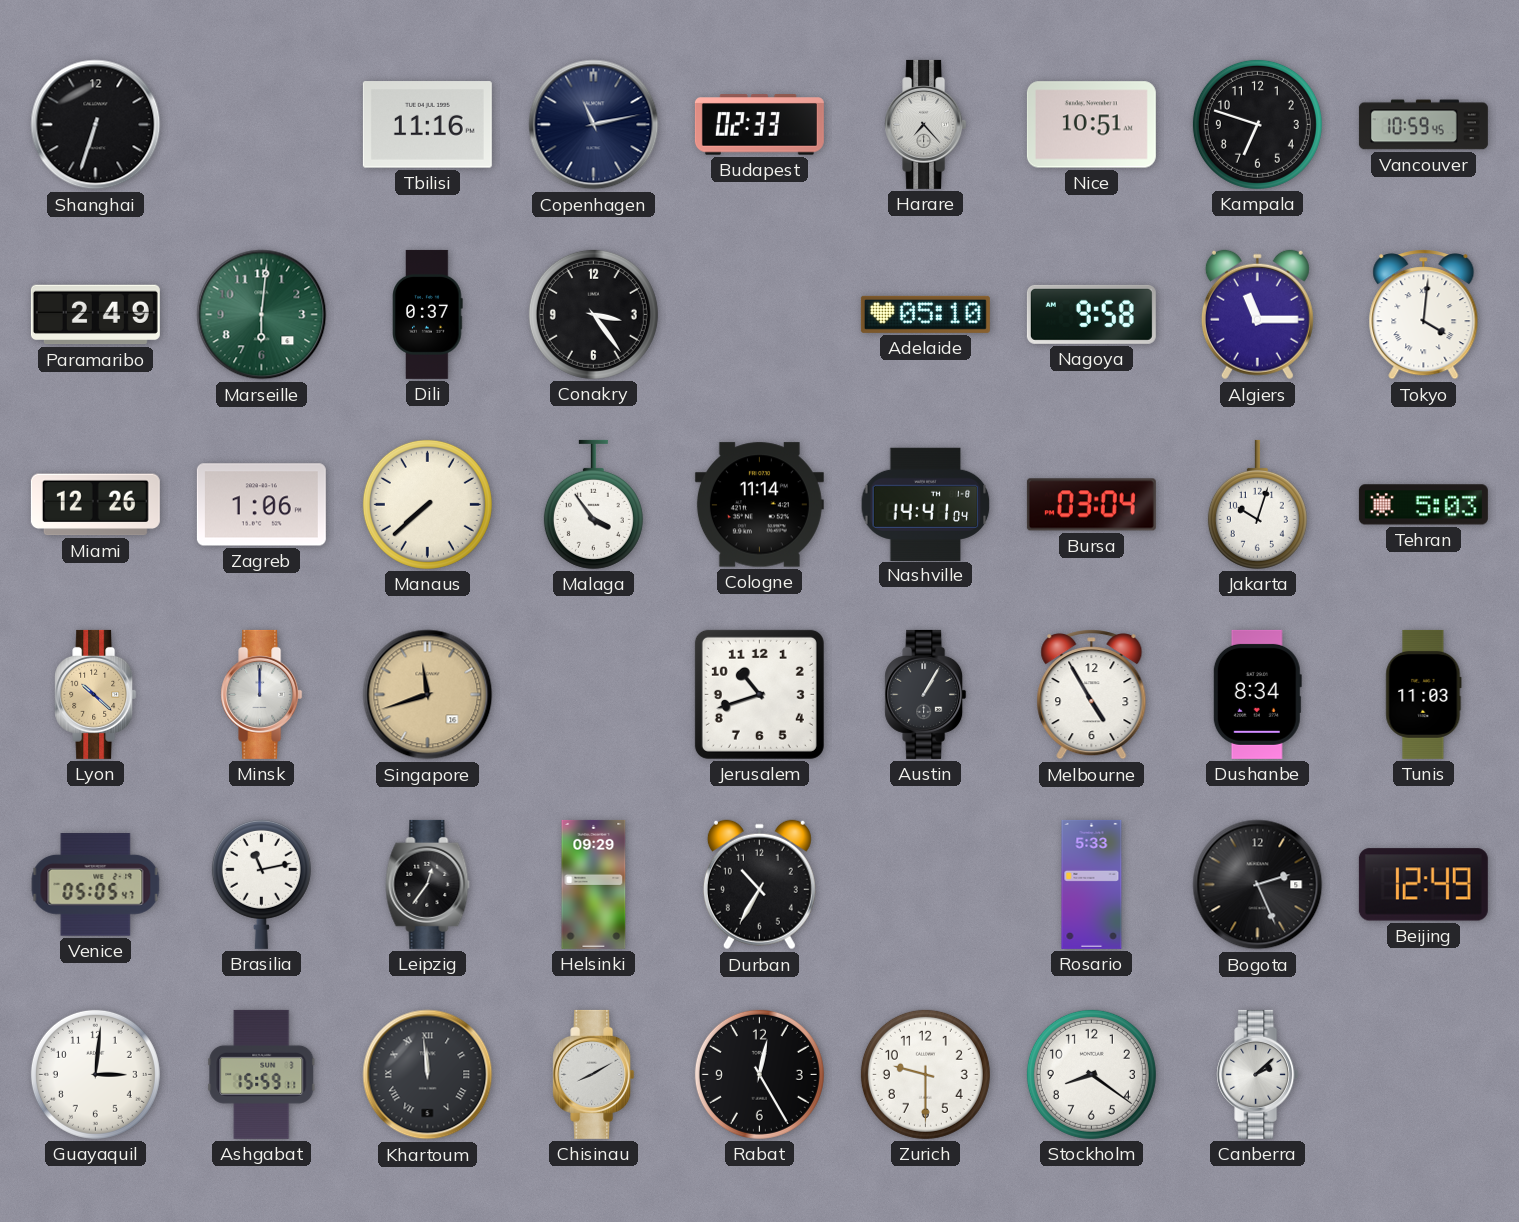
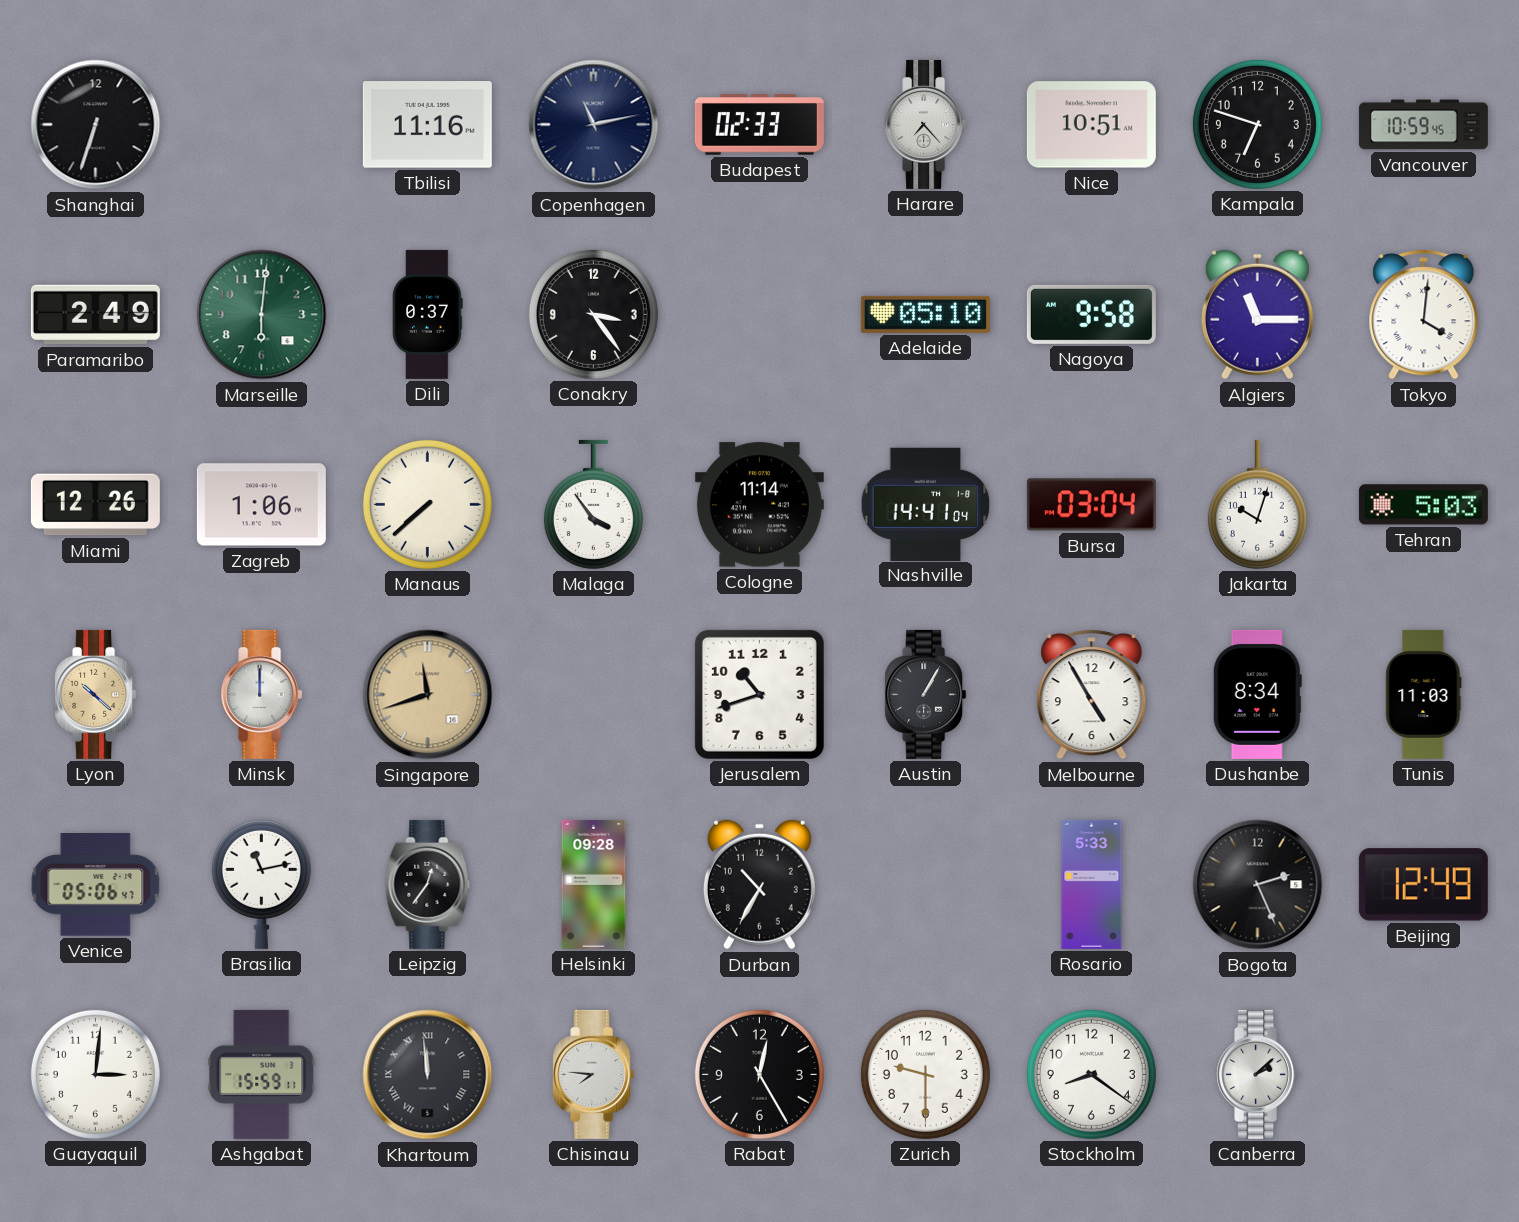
Venice: 05:05 -> 05:06
Helsinki: 09:29 -> 09:28
Chisinau: 8:10 -> 7:46
